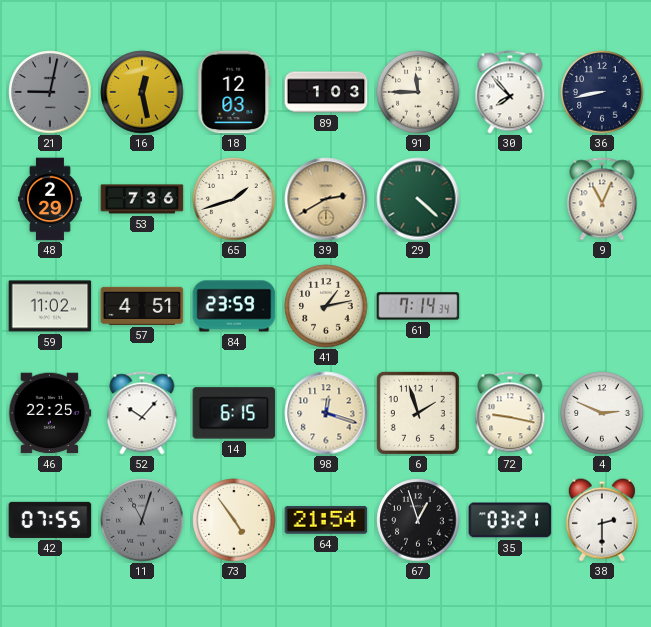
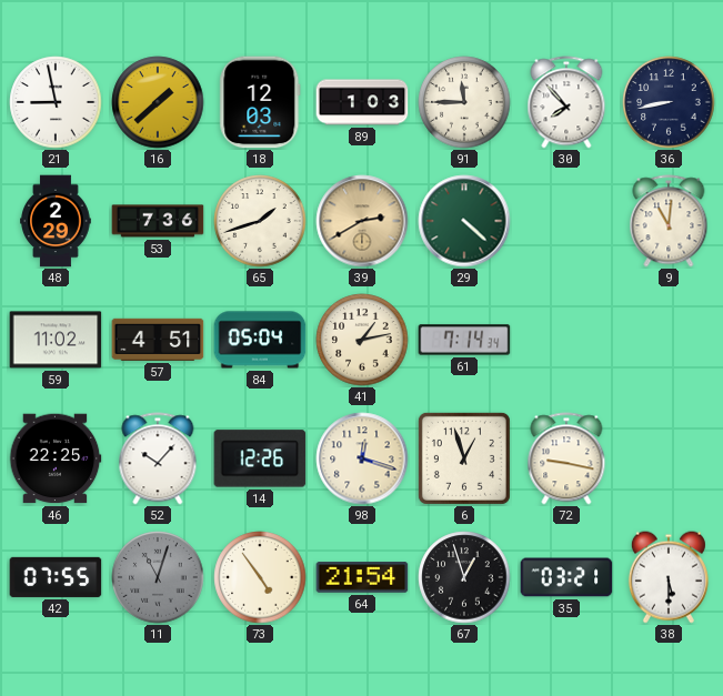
21: 9:02 -> 8:58
21 dial: grey -> white
16: 12:28 -> 1:38
9: 11:04 -> 11:01
84: 23:59 -> 05:04
14: 6:15 -> 12:26
6: 1:57 -> 12:57
4: 2:49 -> none
38: 2:30 -> 5:30
